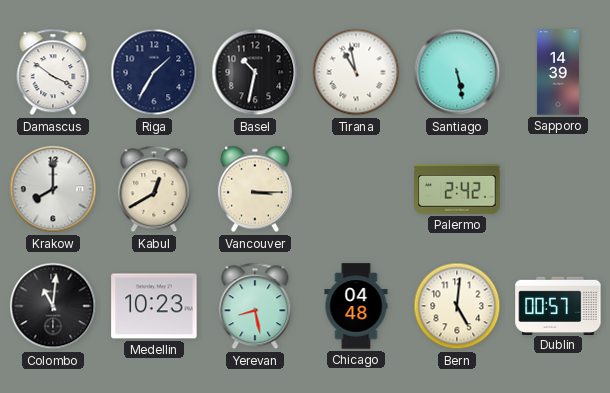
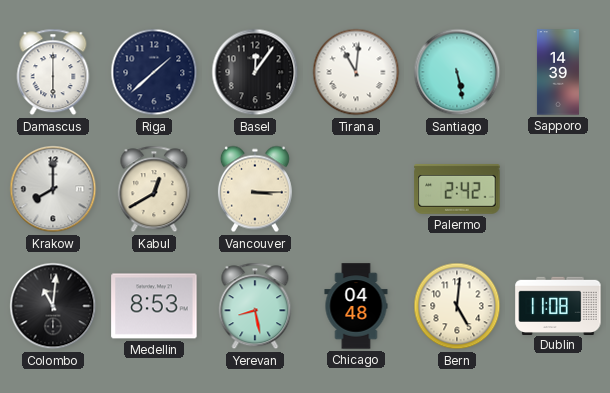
Damascus: 3:51 -> 6:00
Riga: 1:35 -> 1:38
Basel: 10:32 -> 12:06
Tirana: 10:58 -> 11:01
Medellin: 10:23 -> 8:53
Dublin: 00:57 -> 11:08
